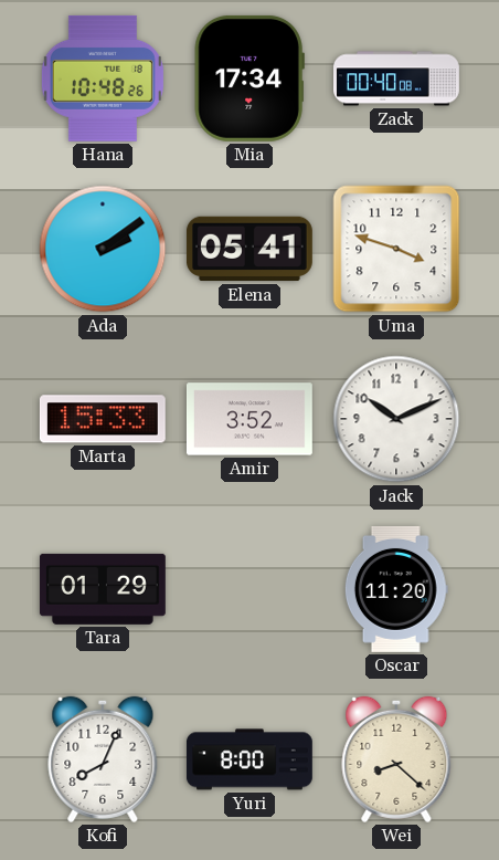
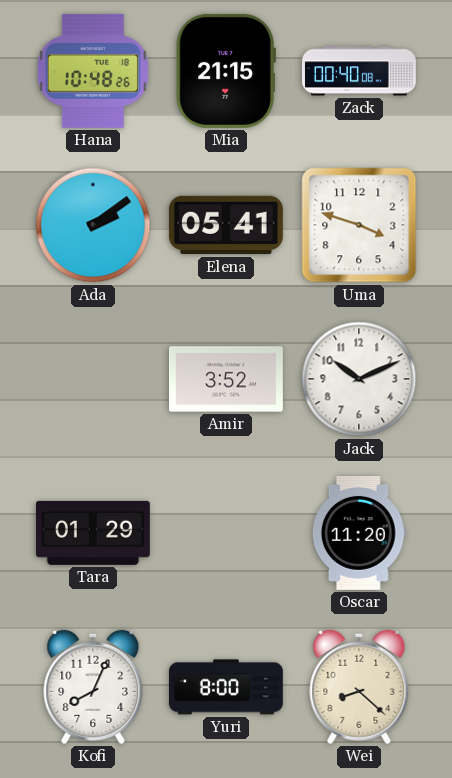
Mia: 17:34 -> 21:15
Marta: 15:33 -> none
